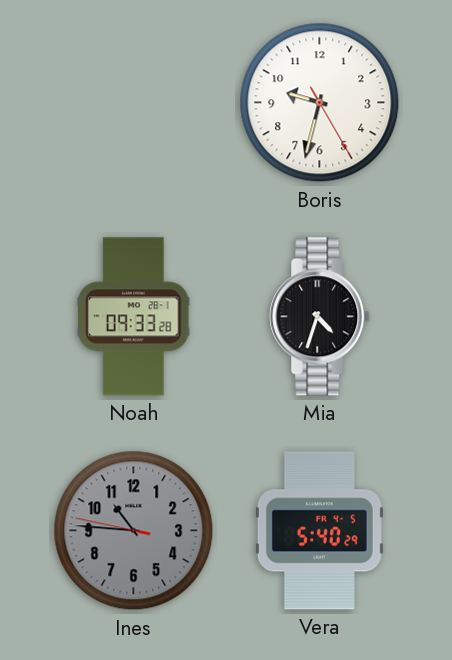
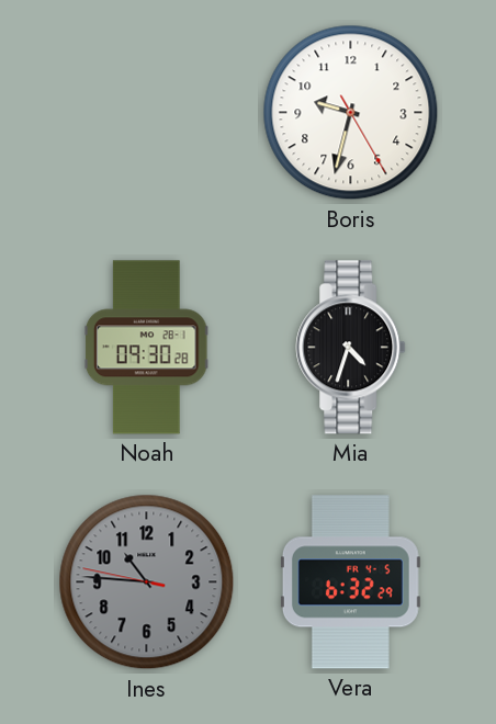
Noah: 09:33 -> 09:30
Vera: 5:40 -> 6:32
